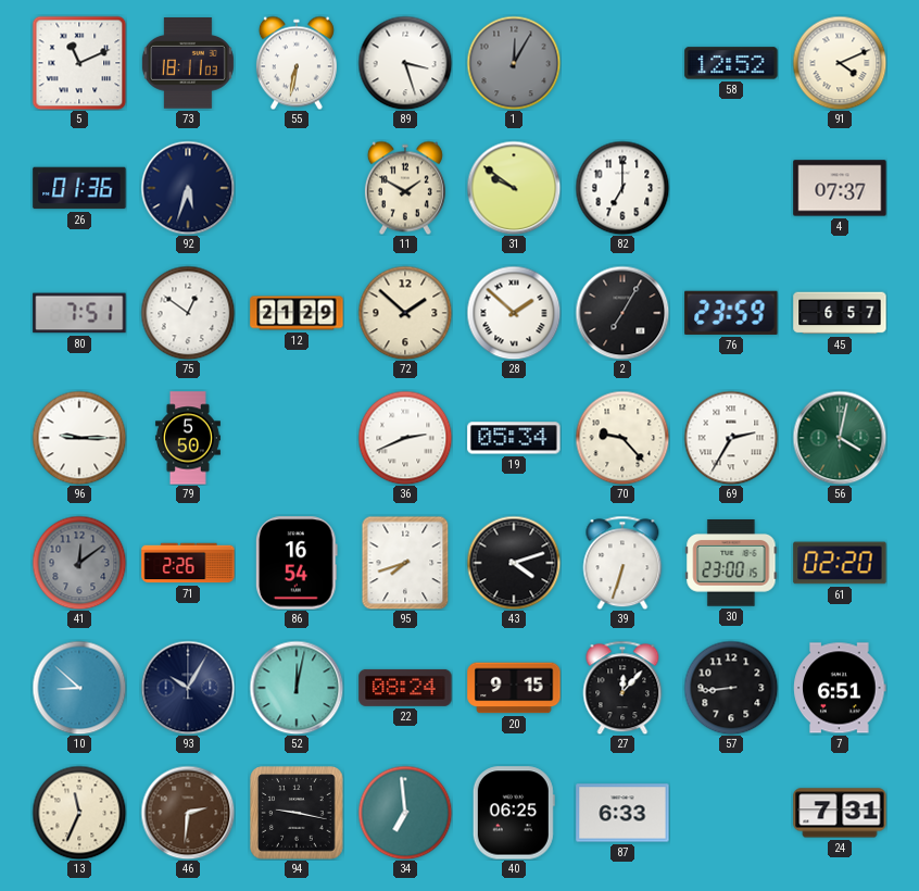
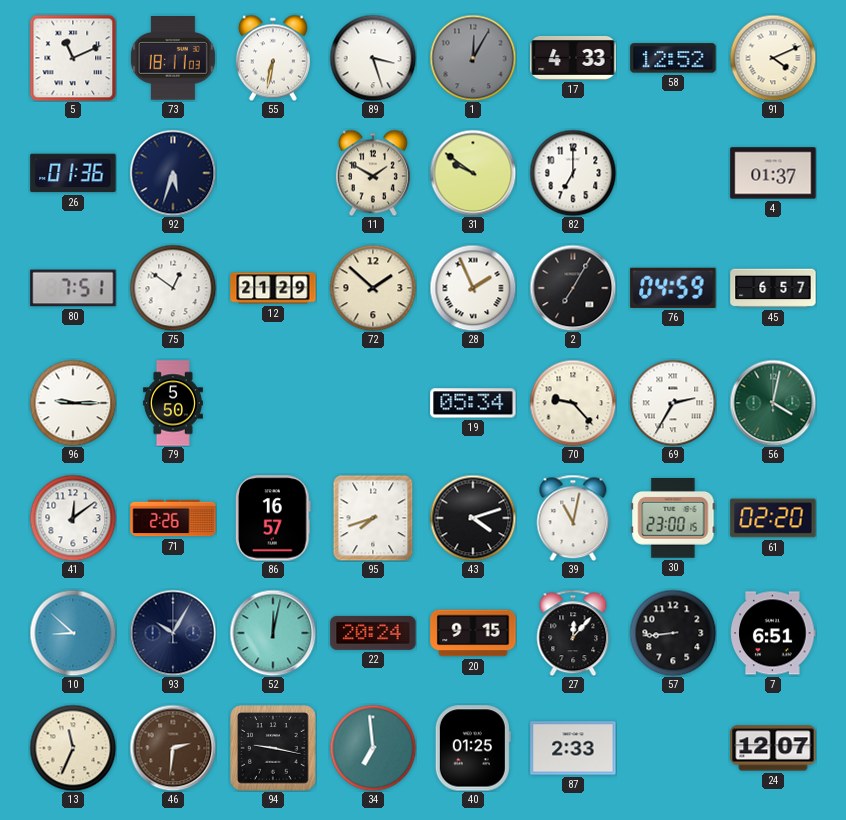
17: none -> 4:33
4: 07:37 -> 01:37
28: 1:52 -> 1:56
76: 23:59 -> 04:59
36: 2:41 -> none
41 dial: grey -> white
86: 16:54 -> 16:57
39: 6:33 -> 11:02
22: 08:24 -> 20:24
40: 06:25 -> 01:25
87: 6:33 -> 2:33
24: 7:31 -> 12:07
